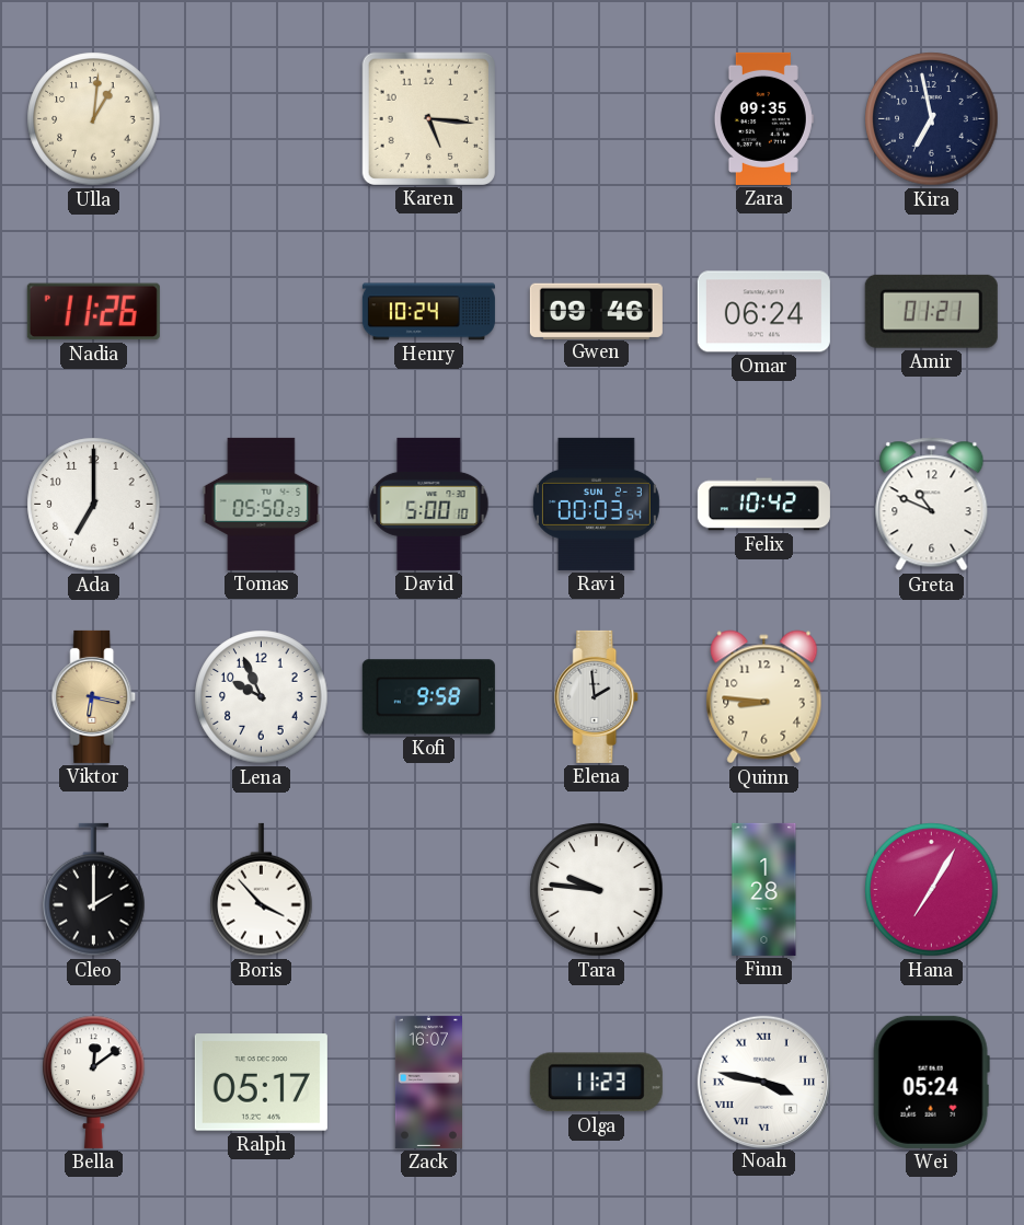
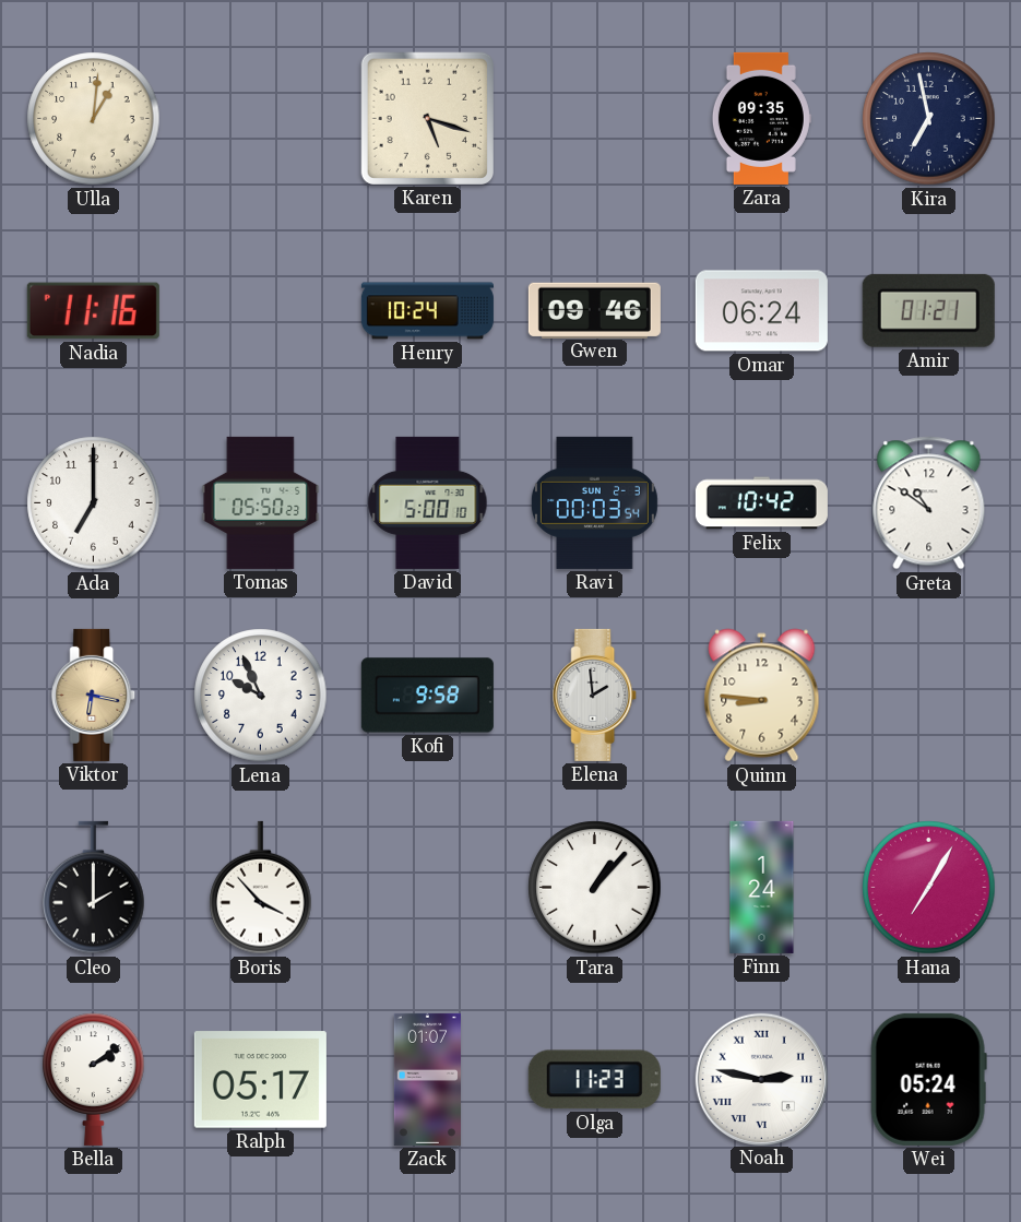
Karen: 5:16 -> 5:18
Nadia: 11:26 -> 11:16
Greta: 10:49 -> 10:51
Tara: 9:46 -> 1:07
Finn: 1:28 -> 1:24
Bella: 12:09 -> 2:09
Zack: 16:07 -> 01:07
Noah: 3:47 -> 2:47
